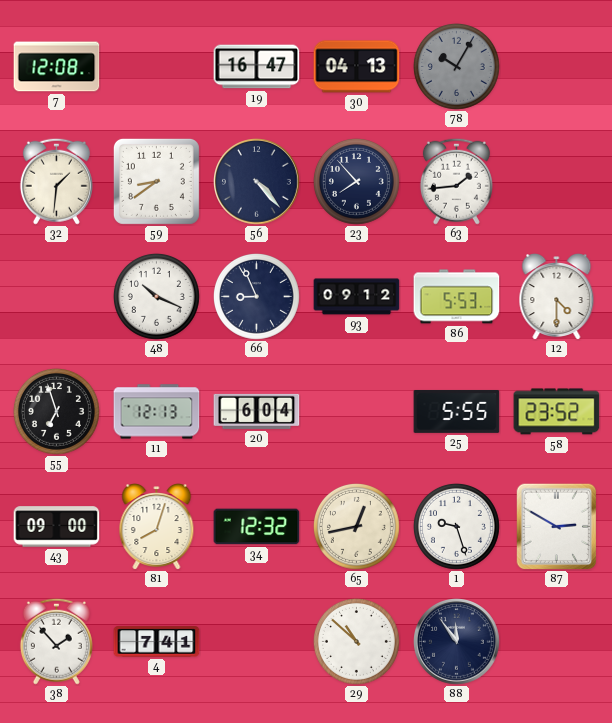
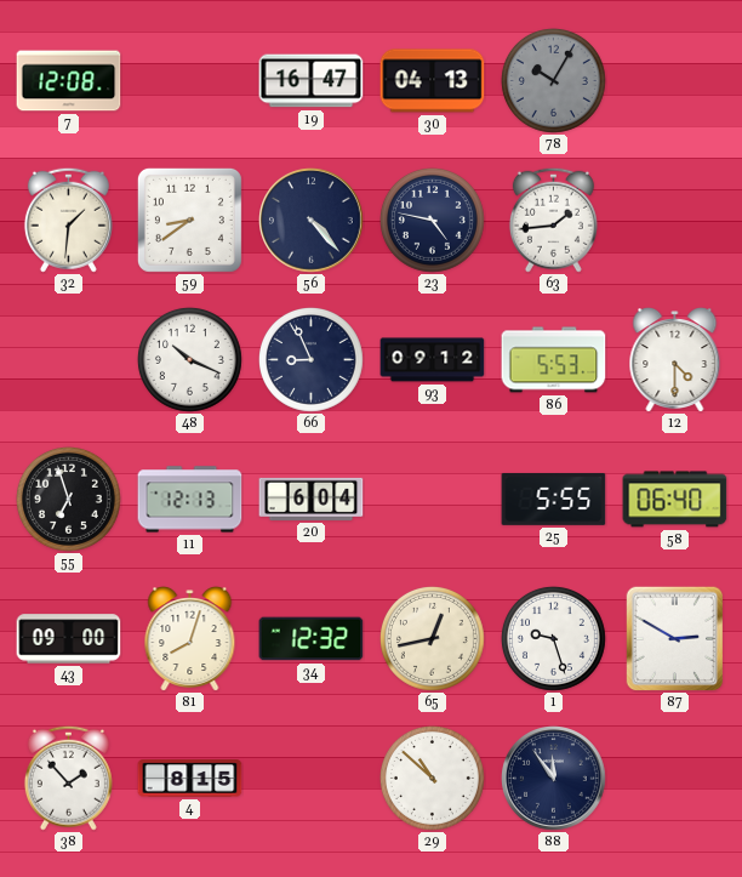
23: 7:53 -> 4:47
58: 23:52 -> 06:40
4: 7:41 -> 8:15
